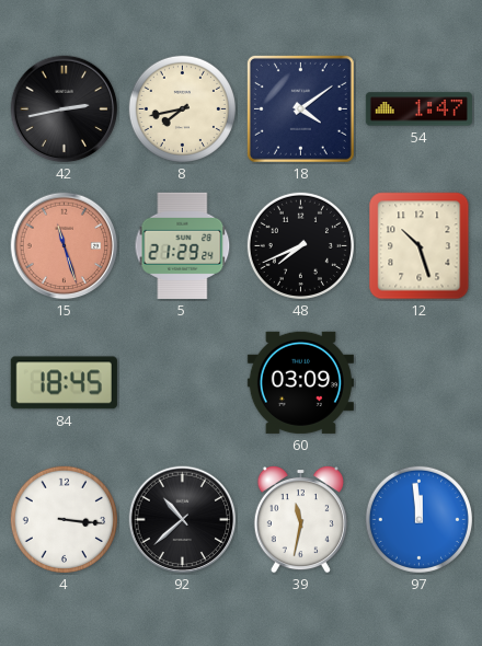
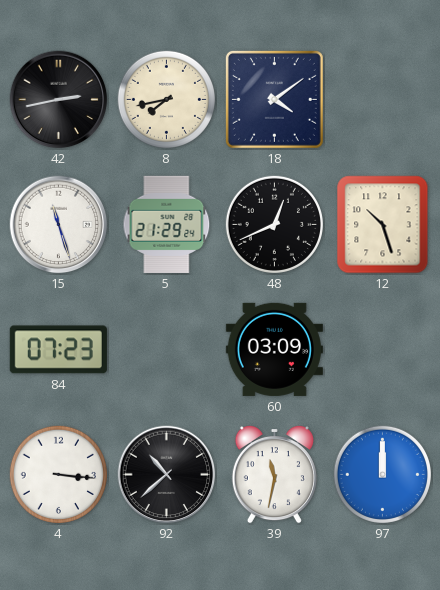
54: 1:47 -> none
15 dial: salmon -> white
48: 7:41 -> 12:41
84: 18:45 -> 07:23
97: 11:59 -> 12:00
